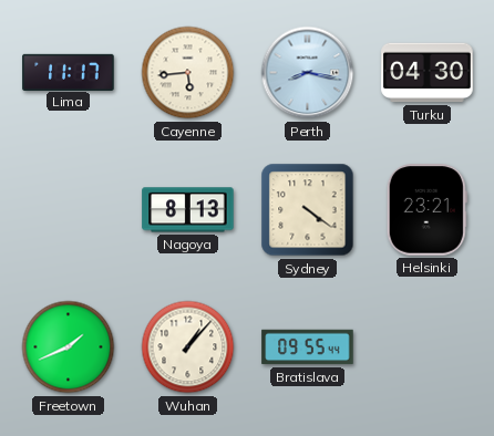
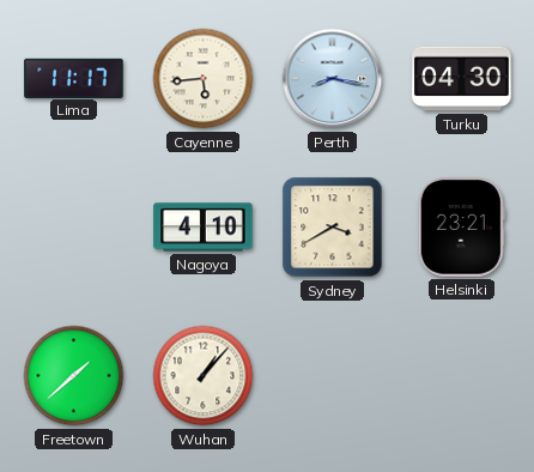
Nagoya: 8:13 -> 4:10
Sydney: 4:21 -> 3:40
Freetown: 1:41 -> 1:38
Bratislava: 09:55 -> none
